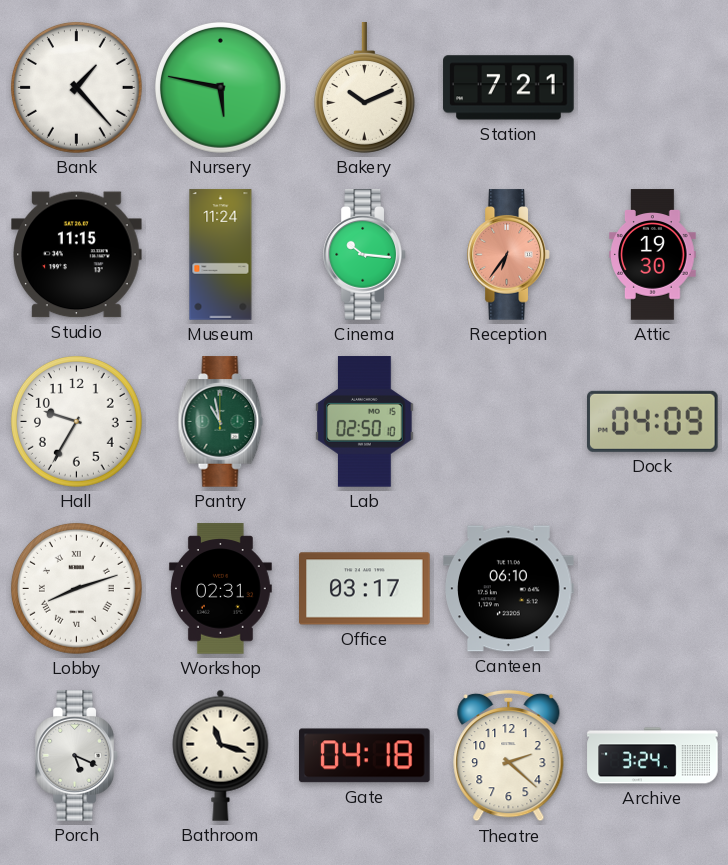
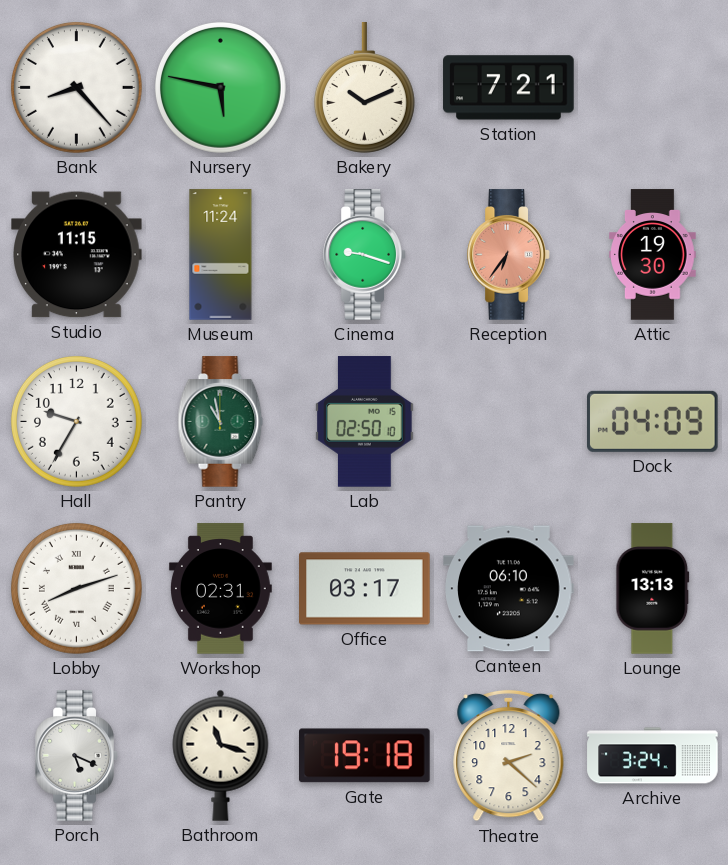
Bank: 1:23 -> 8:23
Cinema: 10:16 -> 9:18
Lounge: none -> 13:13
Gate: 04:18 -> 19:18
